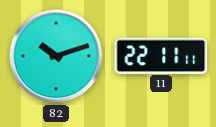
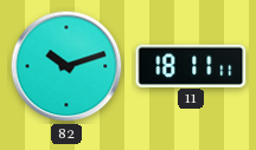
11: 22:11 -> 18:11
